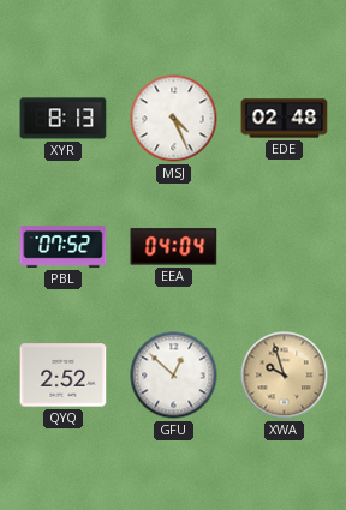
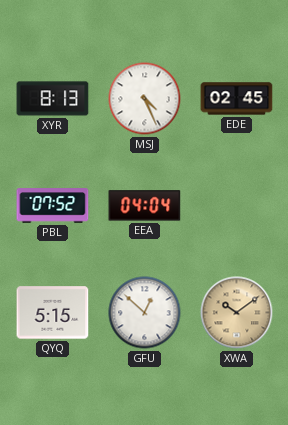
EDE: 02:48 -> 02:45
QYQ: 2:52 -> 5:15
XWA: 9:57 -> 10:09
